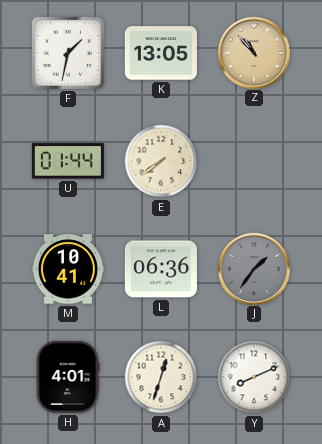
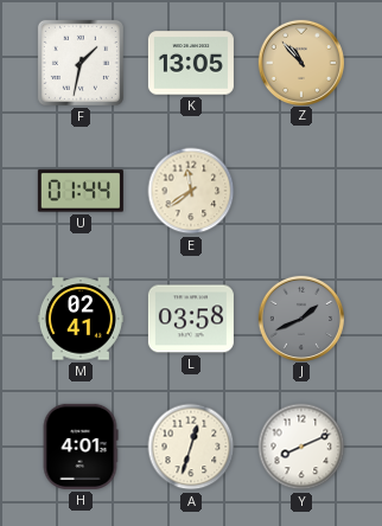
E: 7:39 -> 11:39
M: 10:41 -> 02:41
L: 06:36 -> 03:58
J: 1:36 -> 1:41
